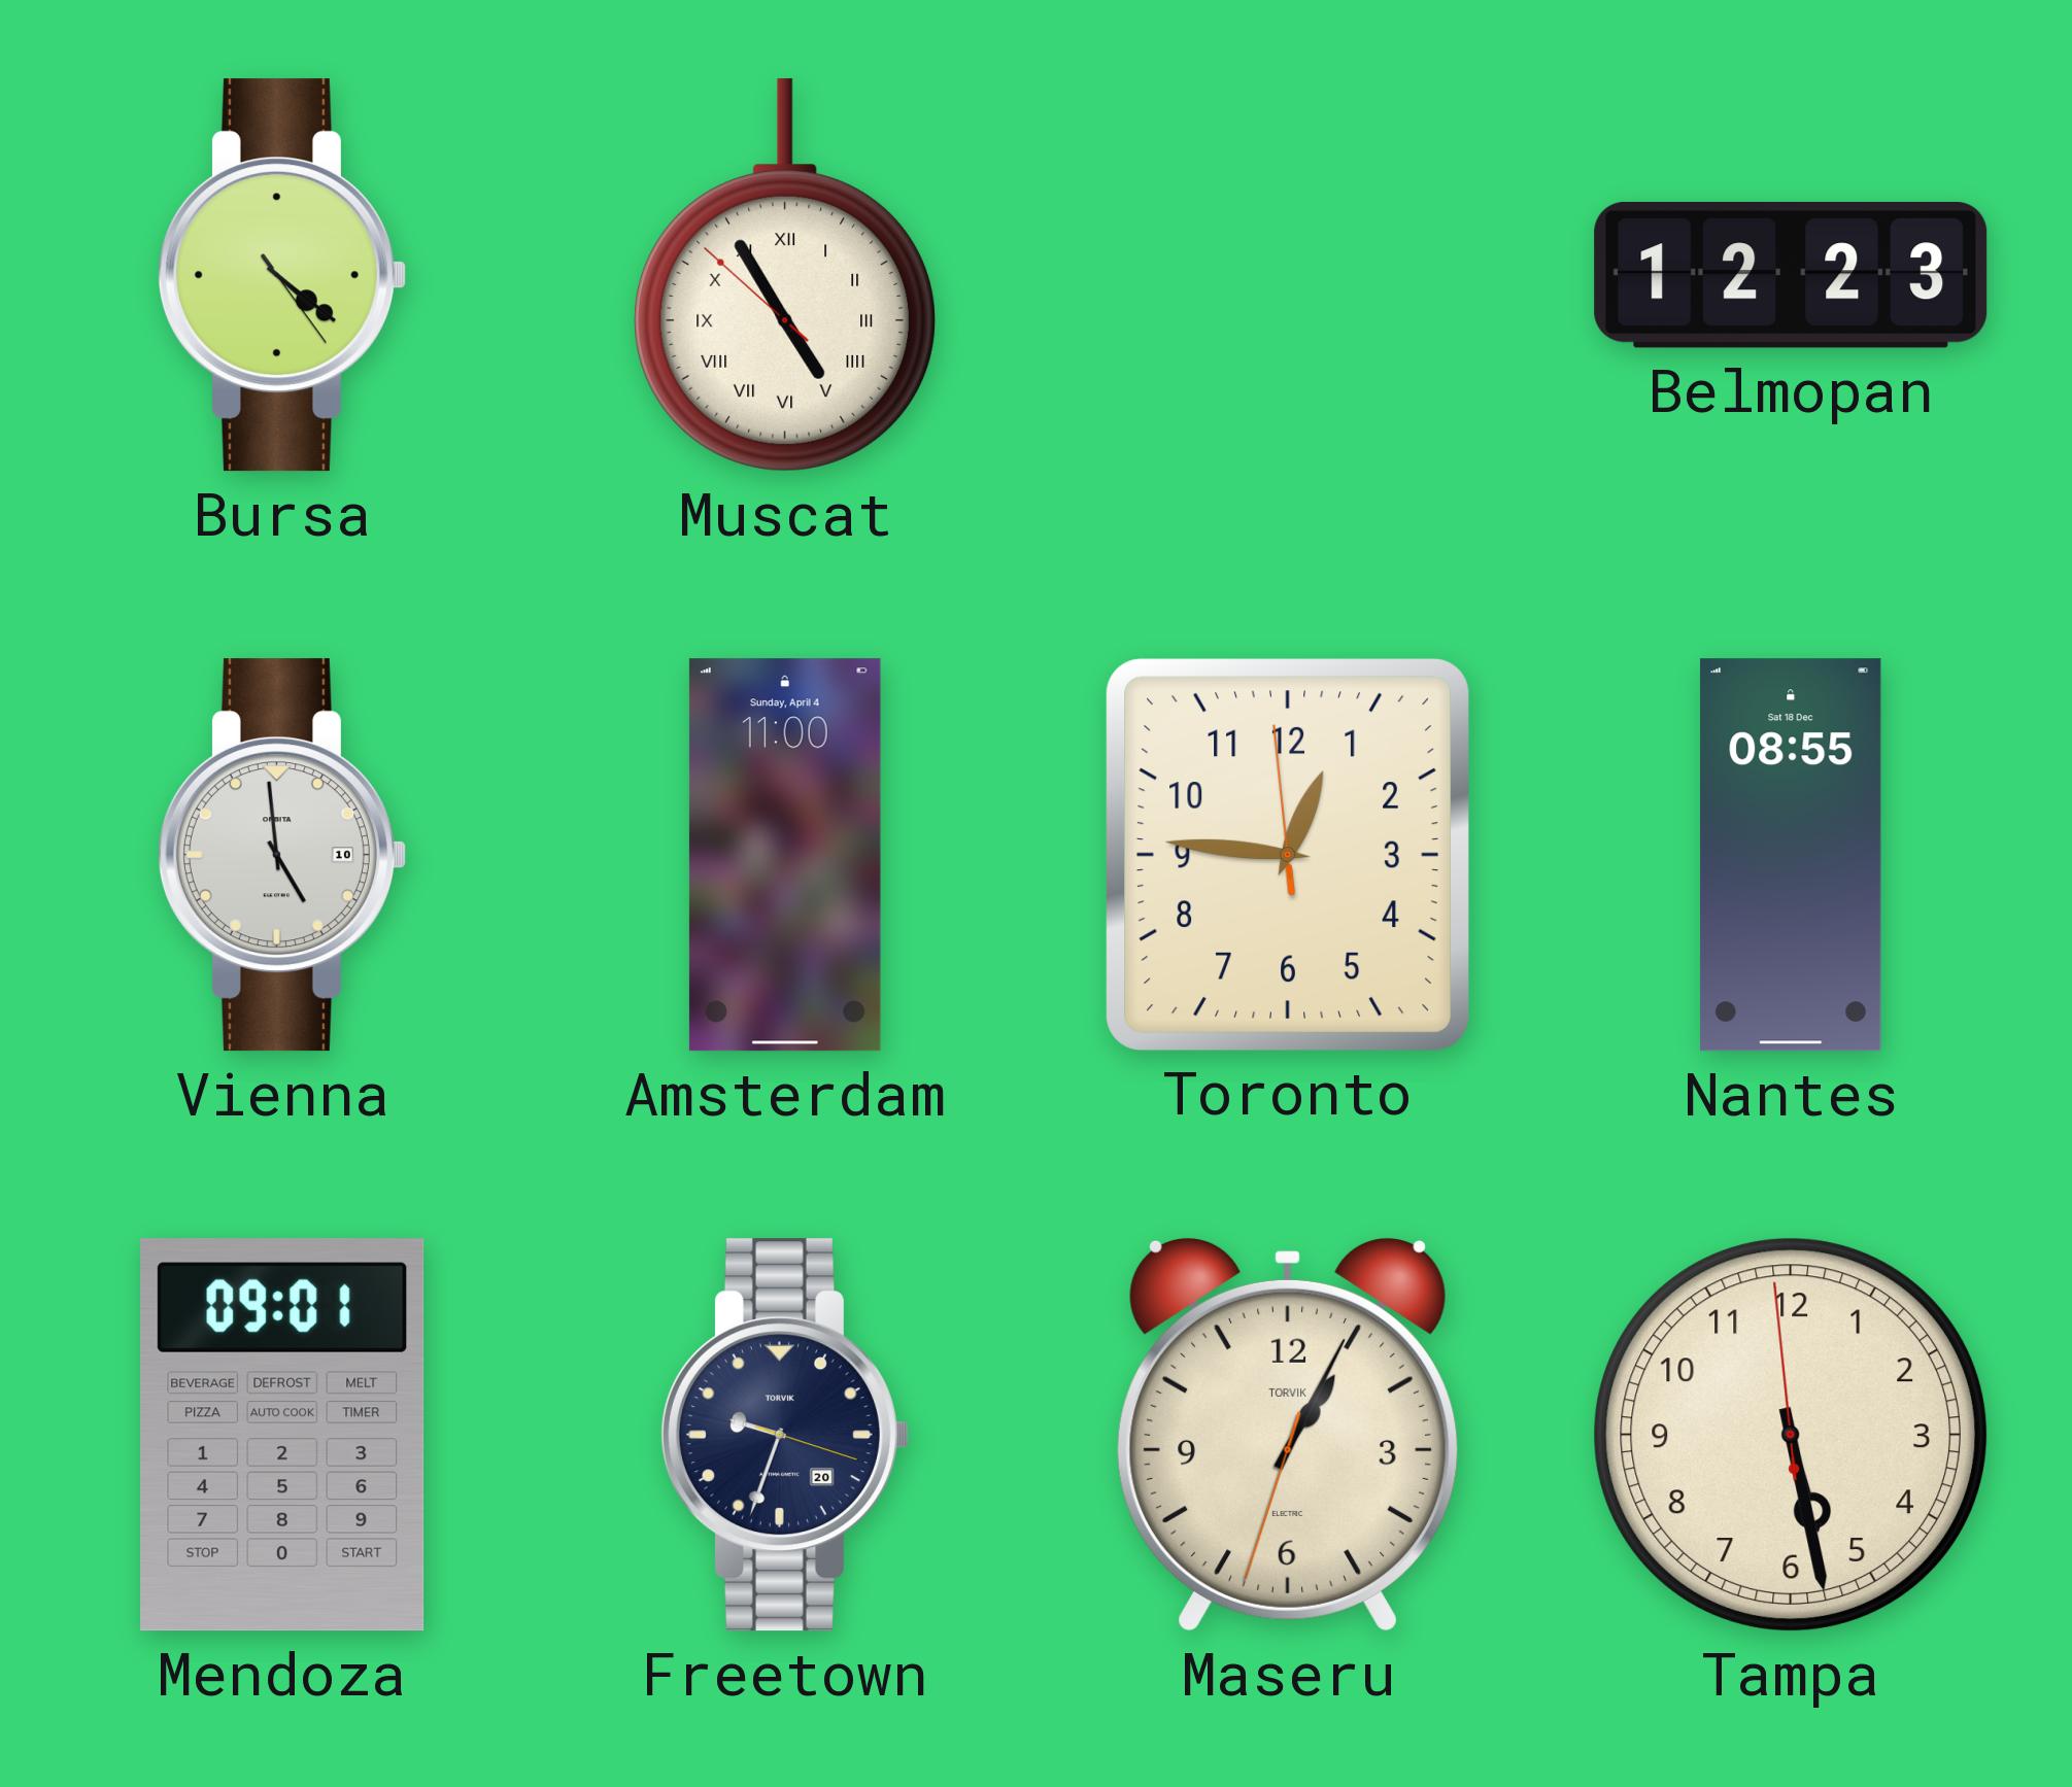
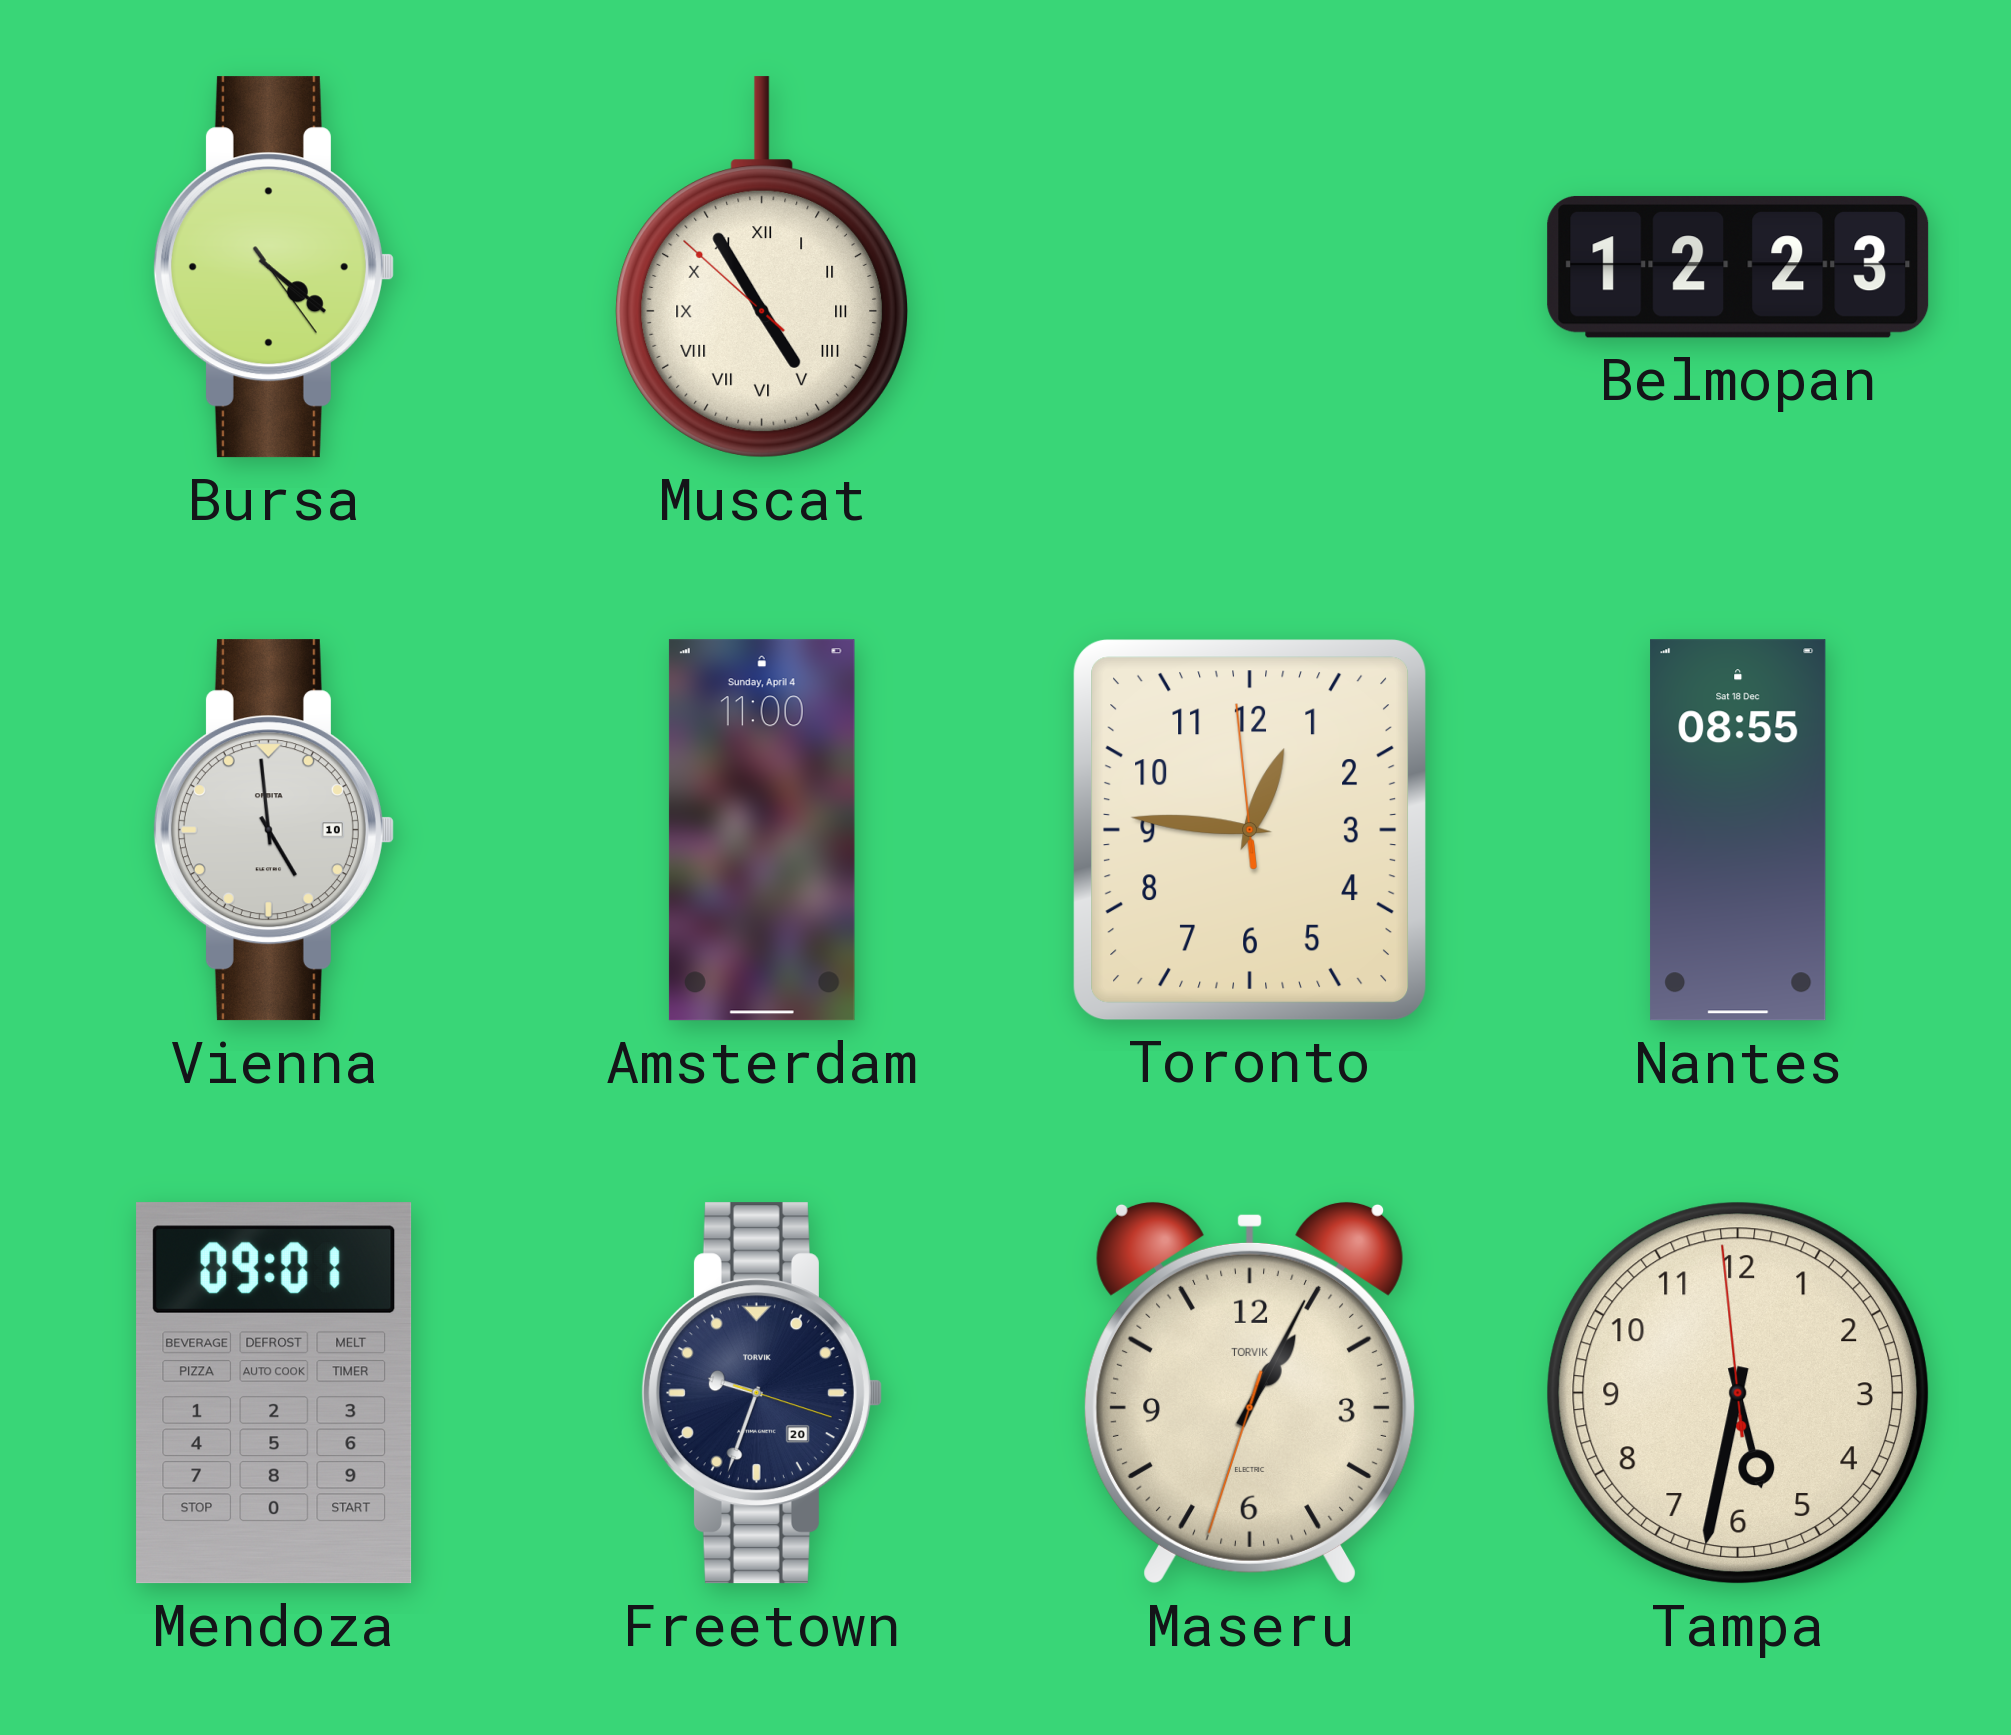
Tampa: 5:27 -> 5:31
